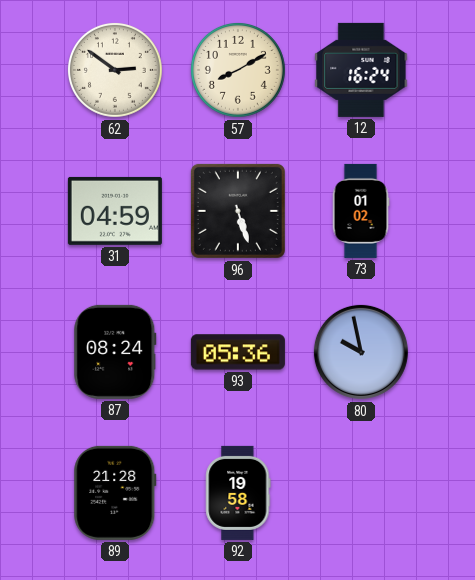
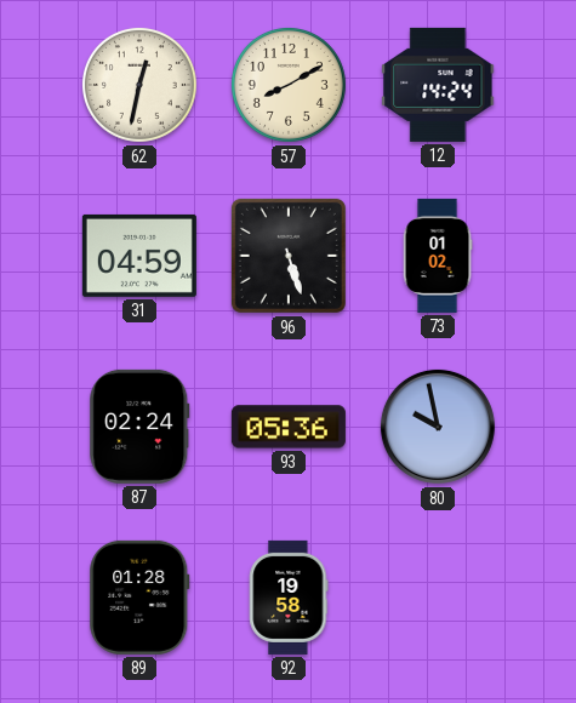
62: 2:51 -> 12:32
12: 16:24 -> 14:24
87: 08:24 -> 02:24
89: 21:28 -> 01:28
